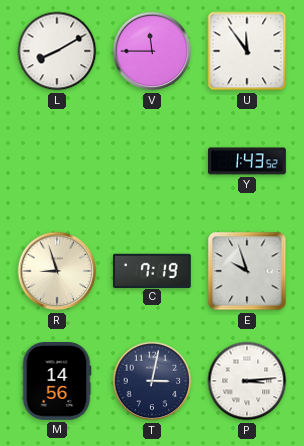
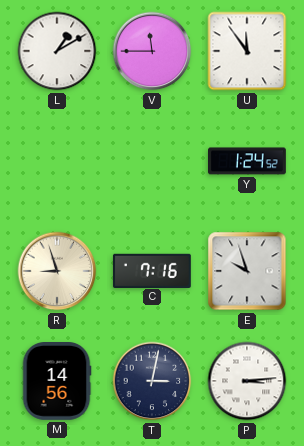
L: 8:10 -> 1:10
Y: 1:43 -> 1:24
C: 7:19 -> 7:16
